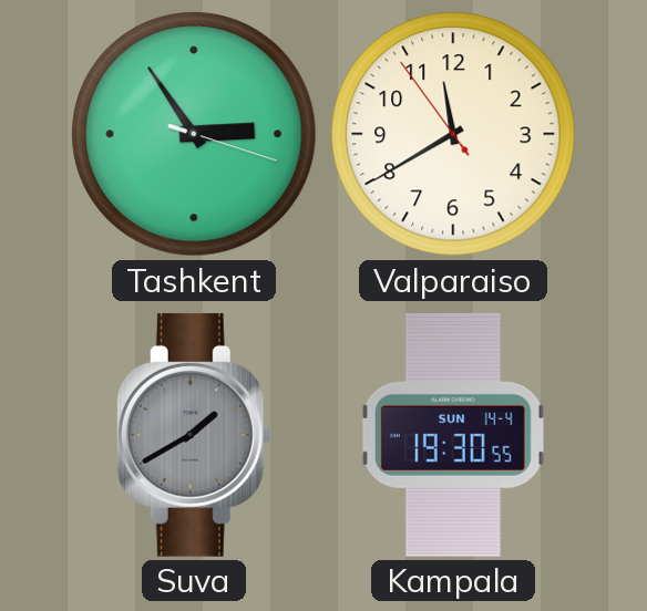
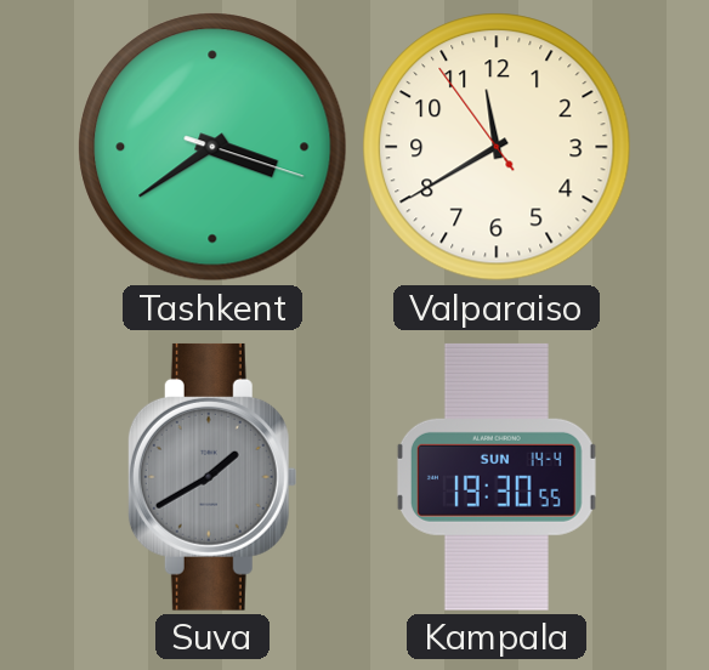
Tashkent: 2:54 -> 3:39
